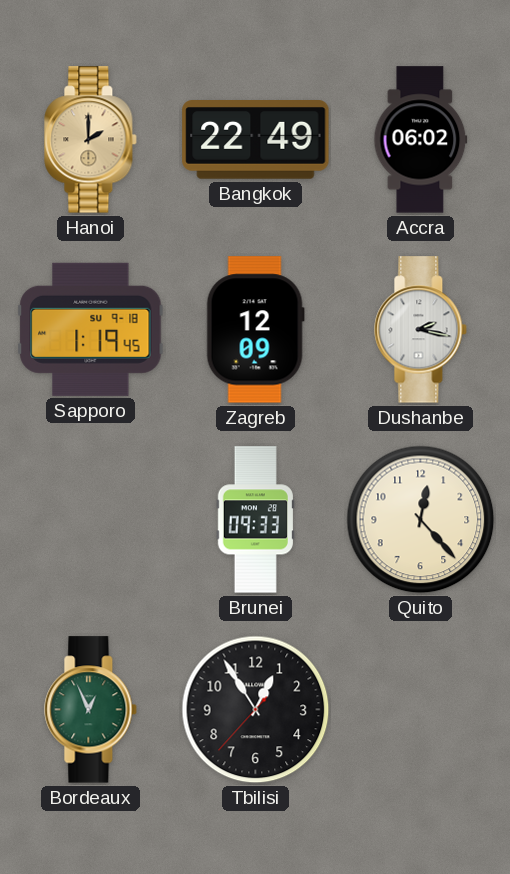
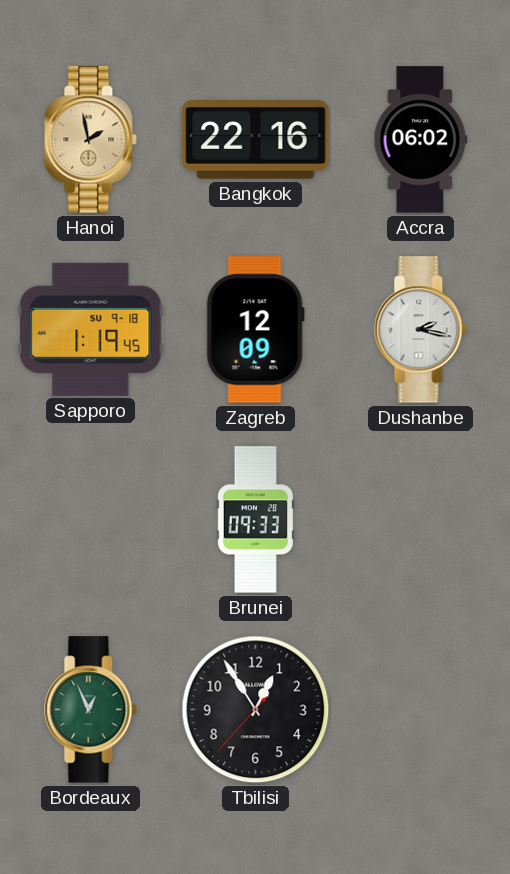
Hanoi: 2:00 -> 1:58
Bangkok: 22:49 -> 22:16
Quito: 12:23 -> none
